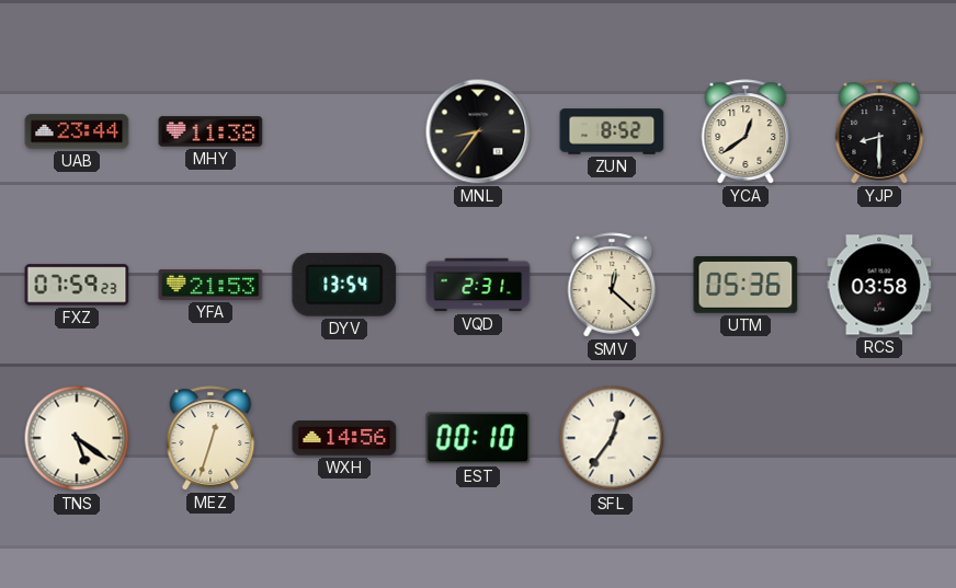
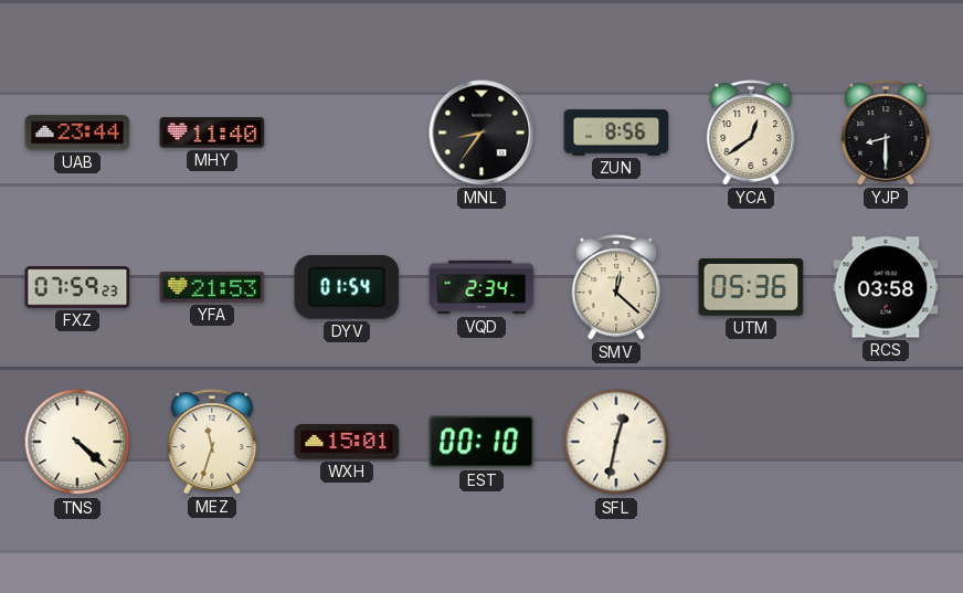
MHY: 11:38 -> 11:40
ZUN: 8:52 -> 8:56
DYV: 13:54 -> 01:54
VQD: 2:31 -> 2:34
TNS: 5:21 -> 4:22
MEZ: 12:33 -> 11:33
WXH: 14:56 -> 15:01
SFL: 12:36 -> 12:32
